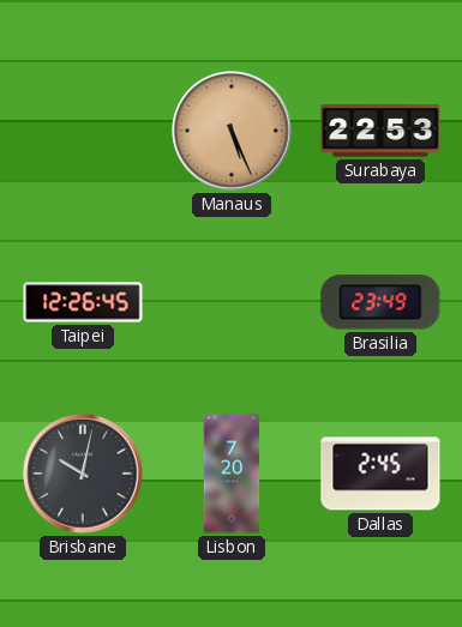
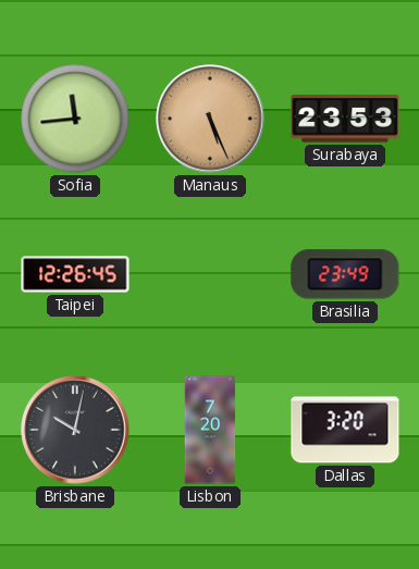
Sofia: none -> 11:44
Surabaya: 22:53 -> 23:53
Dallas: 2:45 -> 3:20
